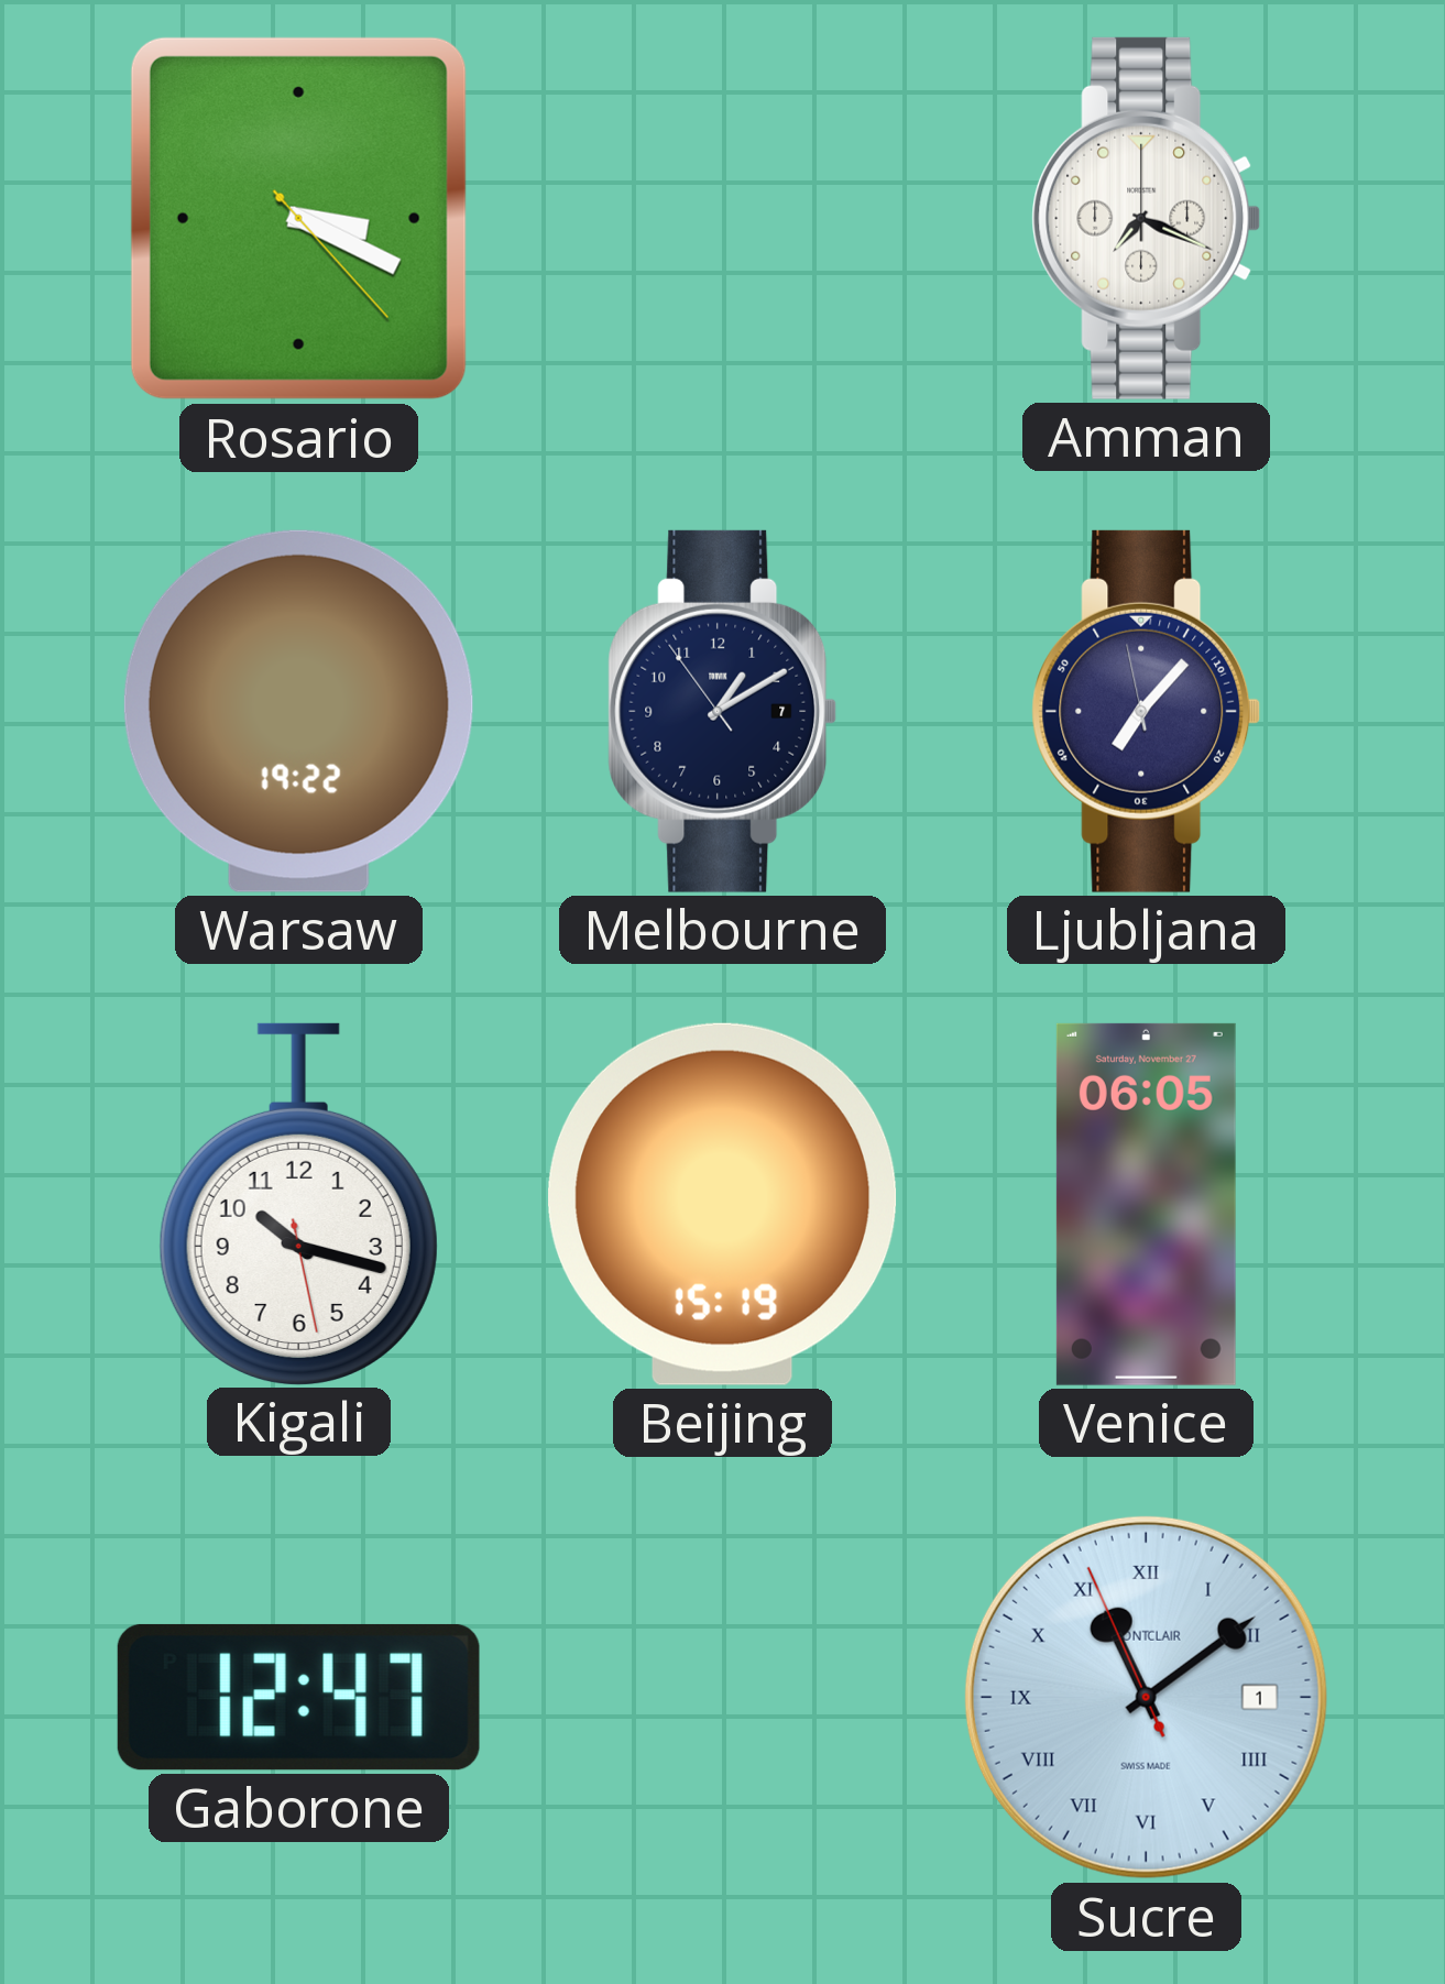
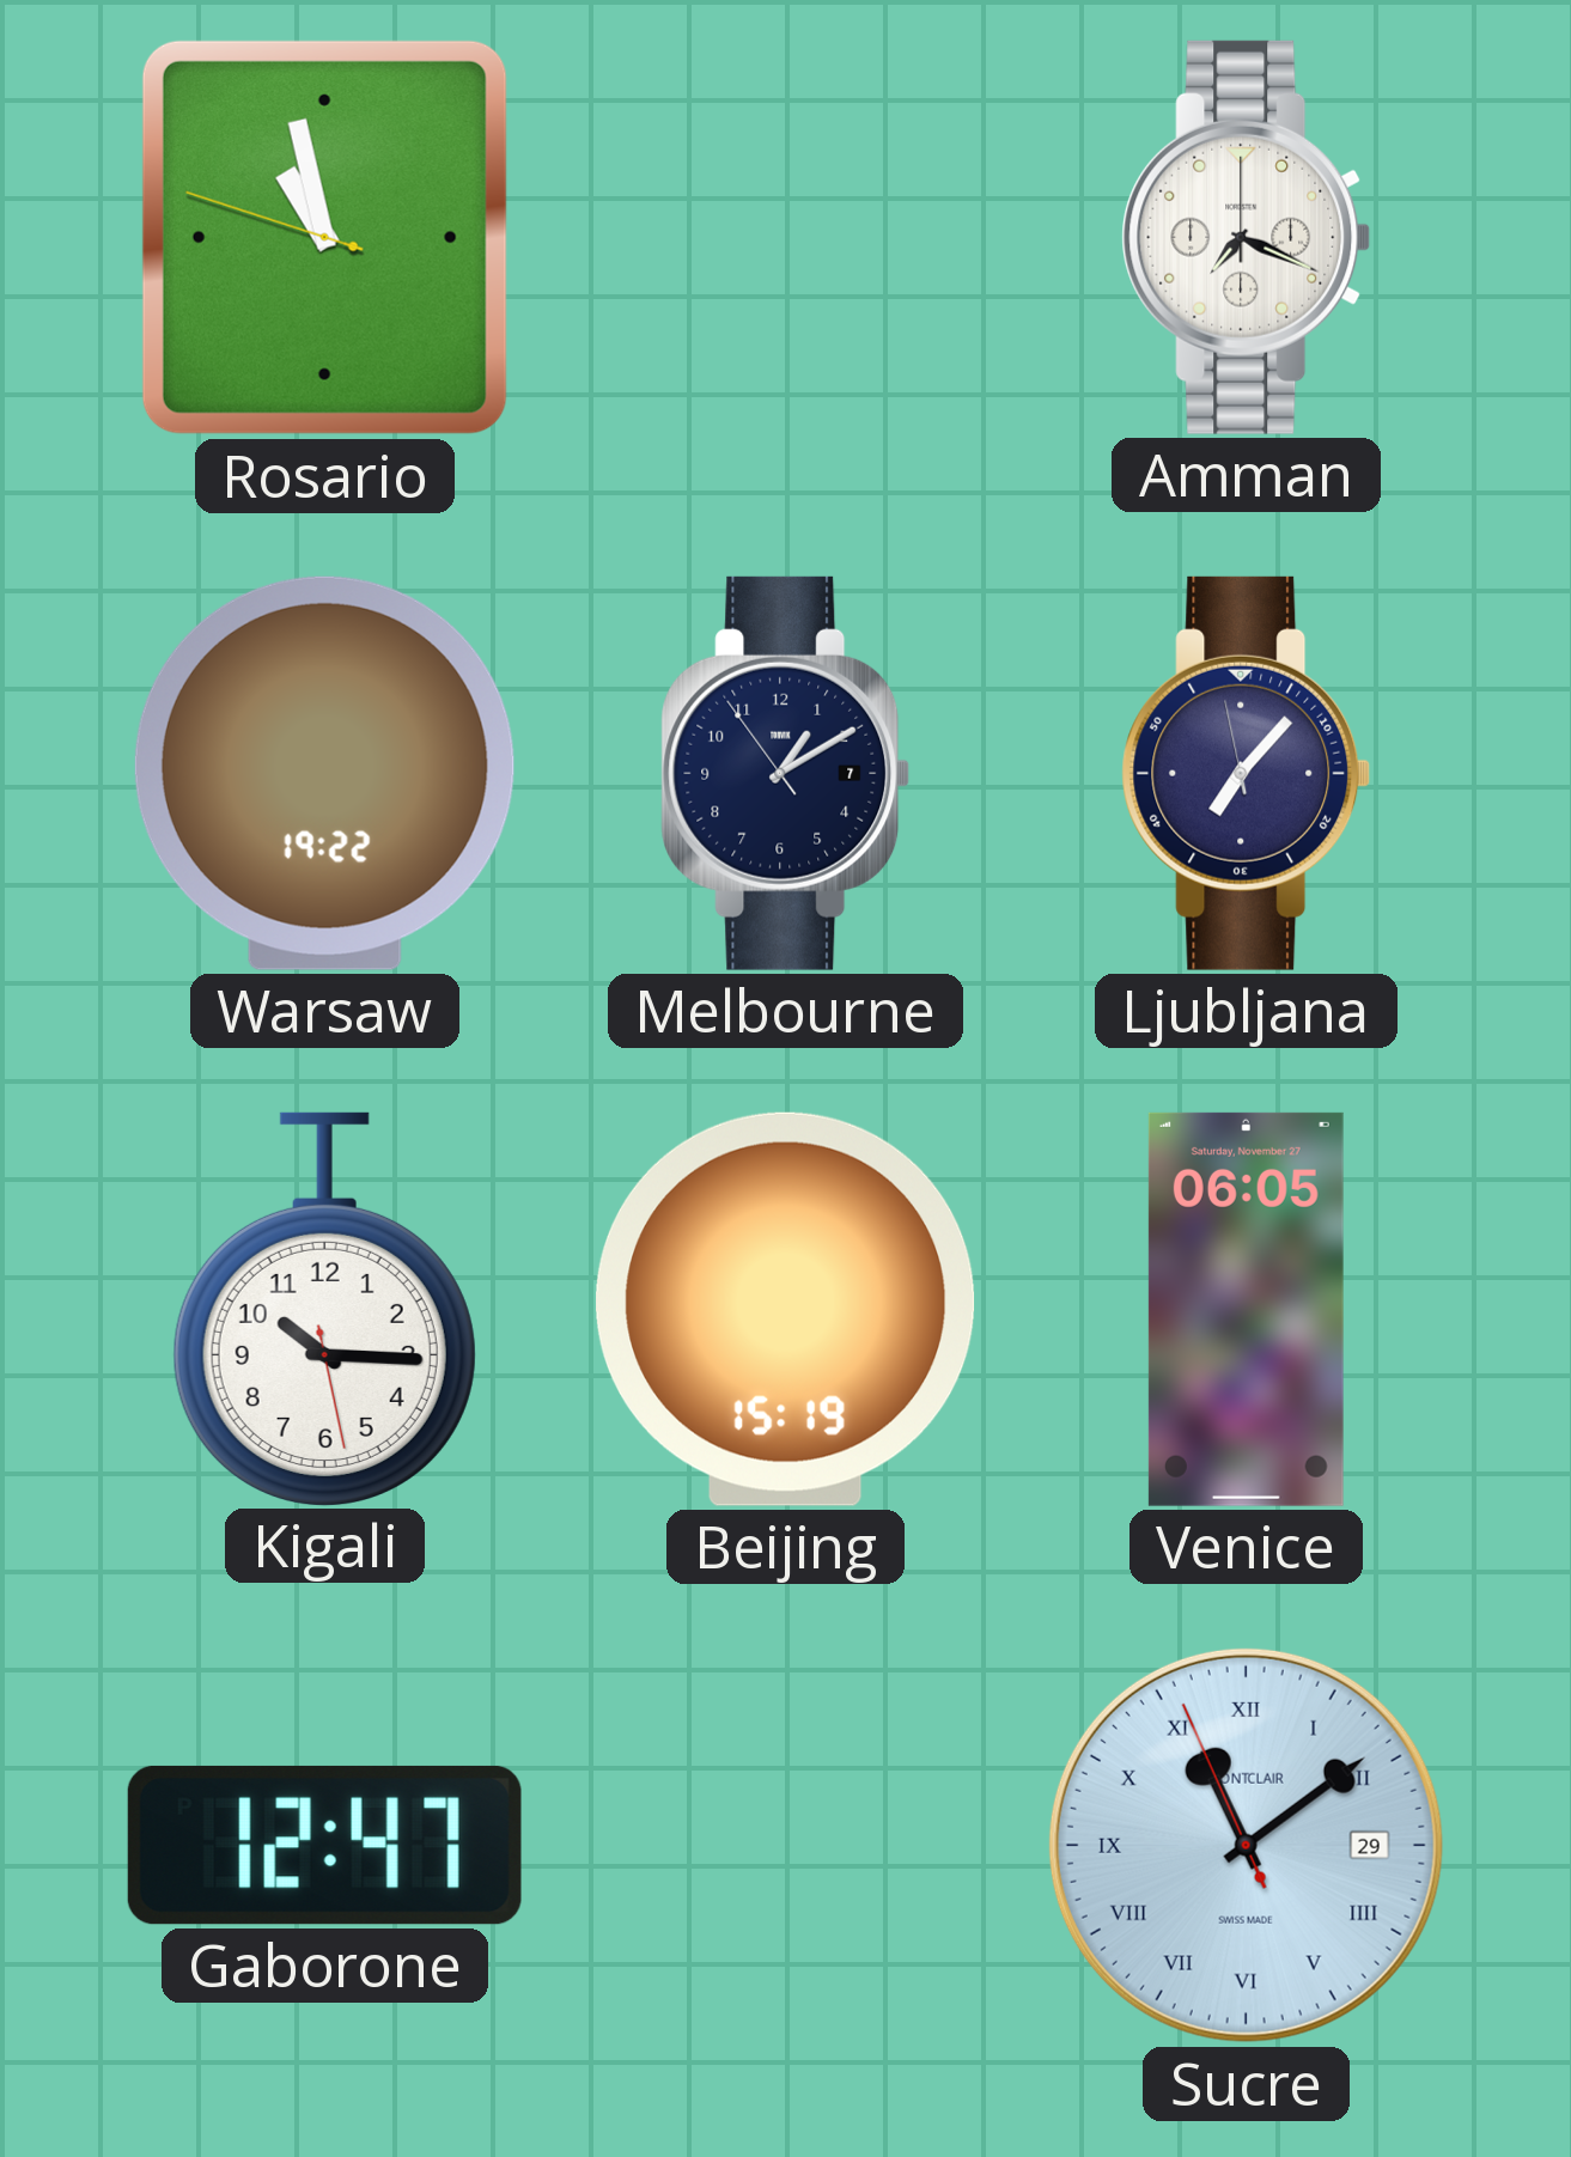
Rosario: 3:19 -> 10:57
Kigali: 10:17 -> 10:15
Sucre date: 1 -> 29
